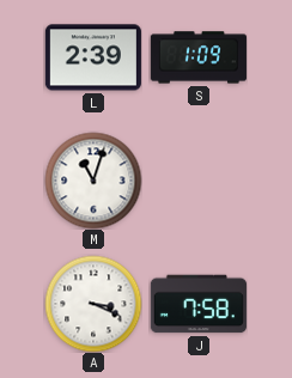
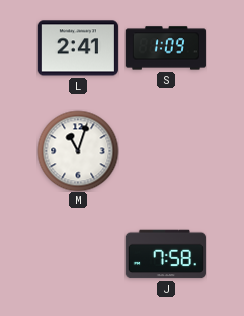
L: 2:39 -> 2:41
A: 3:19 -> none
